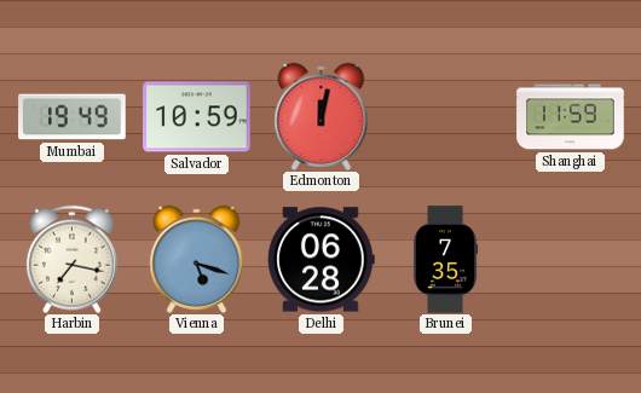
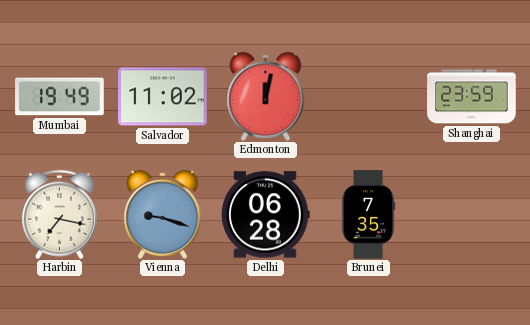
Salvador: 10:59 -> 11:02
Shanghai: 11:59 -> 23:59
Vienna: 5:18 -> 9:18
